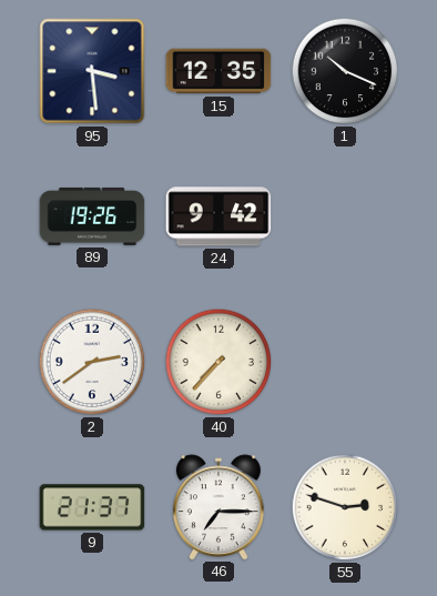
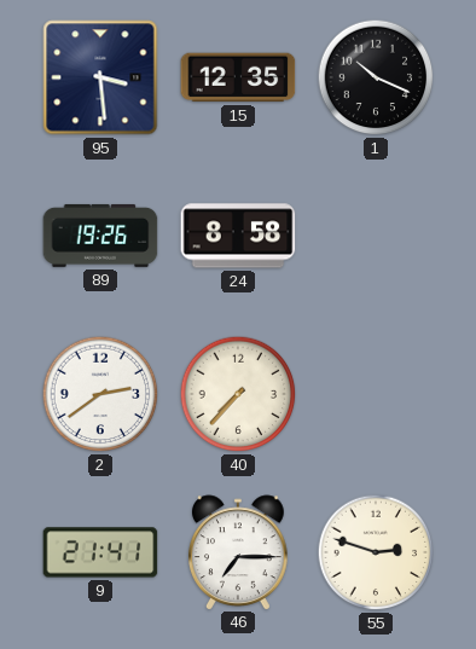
24: 9:42 -> 8:58
9: 21:37 -> 21:41
